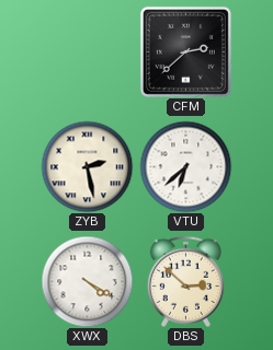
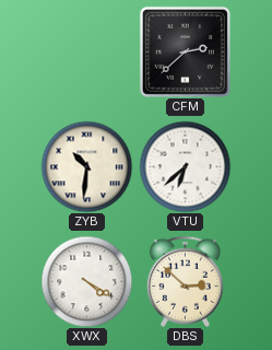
ZYB: 2:28 -> 10:31
